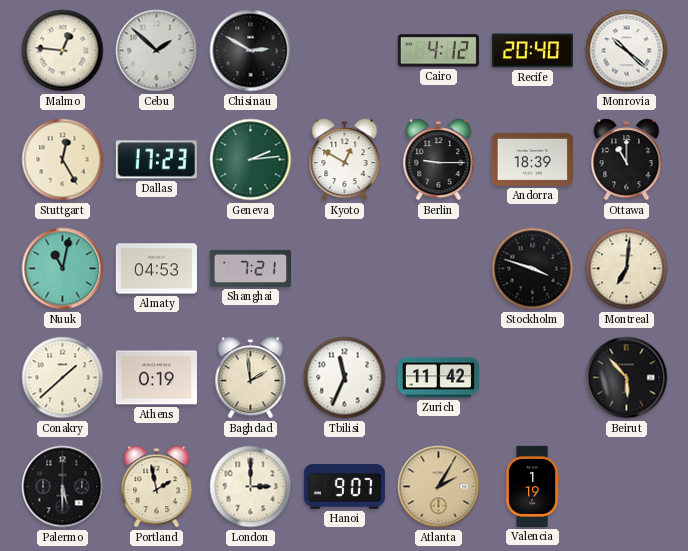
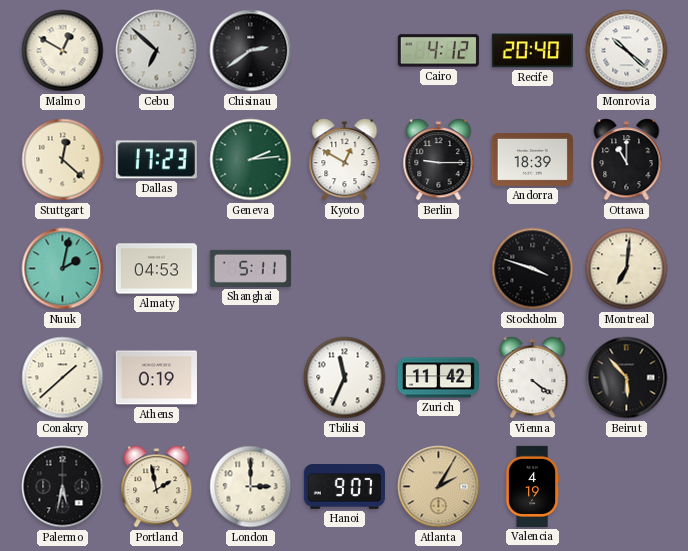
Malmo: 12:46 -> 12:50
Cebu: 1:52 -> 6:52
Chisinau: 2:50 -> 2:39
Stuttgart: 12:25 -> 12:22
Nuuk: 11:02 -> 2:02
Shanghai: 7:21 -> 5:11
Baghdad: 1:59 -> none
Vienna: none -> 4:21
Palermo: 5:30 -> 5:32
Valencia: 1:19 -> 4:19
